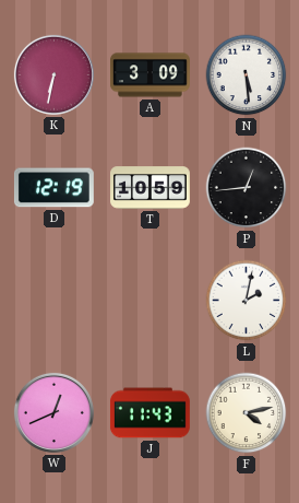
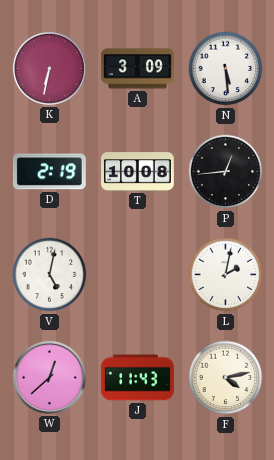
D: 12:19 -> 2:19
T: 10:59 -> 10:08
V: none -> 5:02
W: 12:41 -> 12:38
